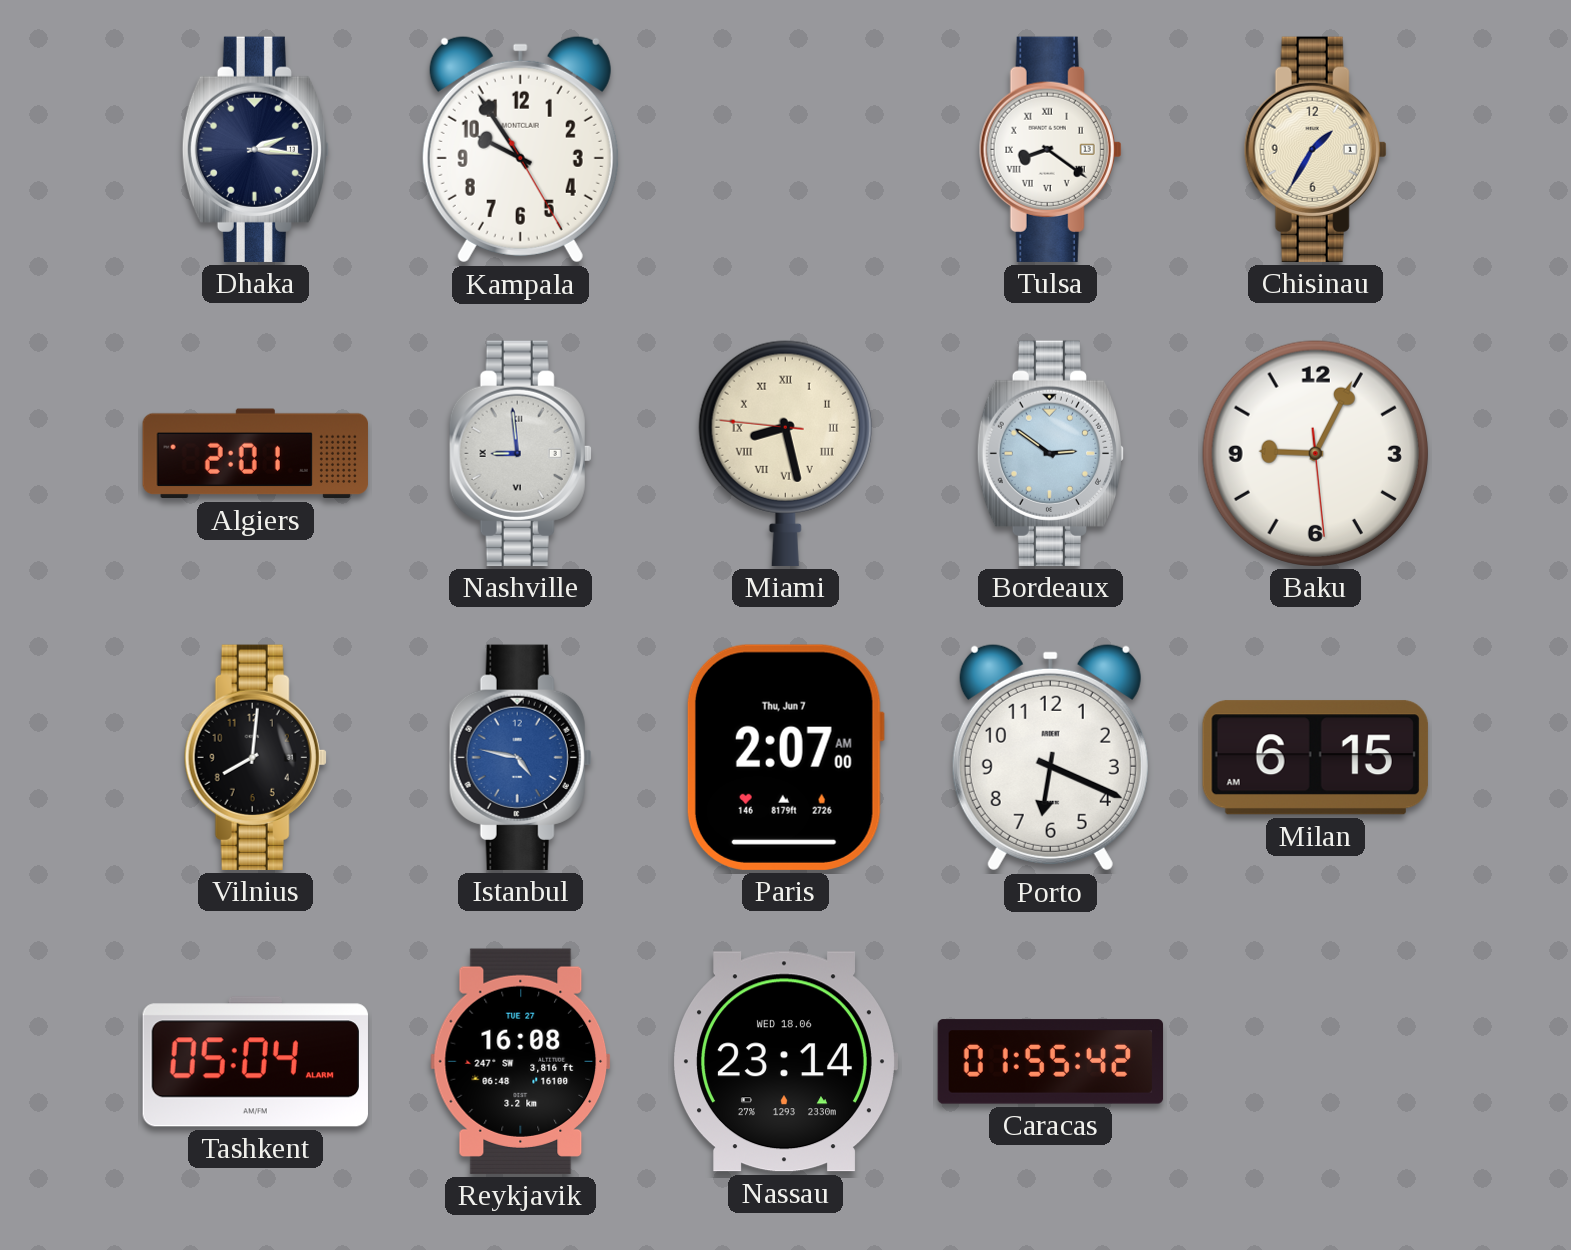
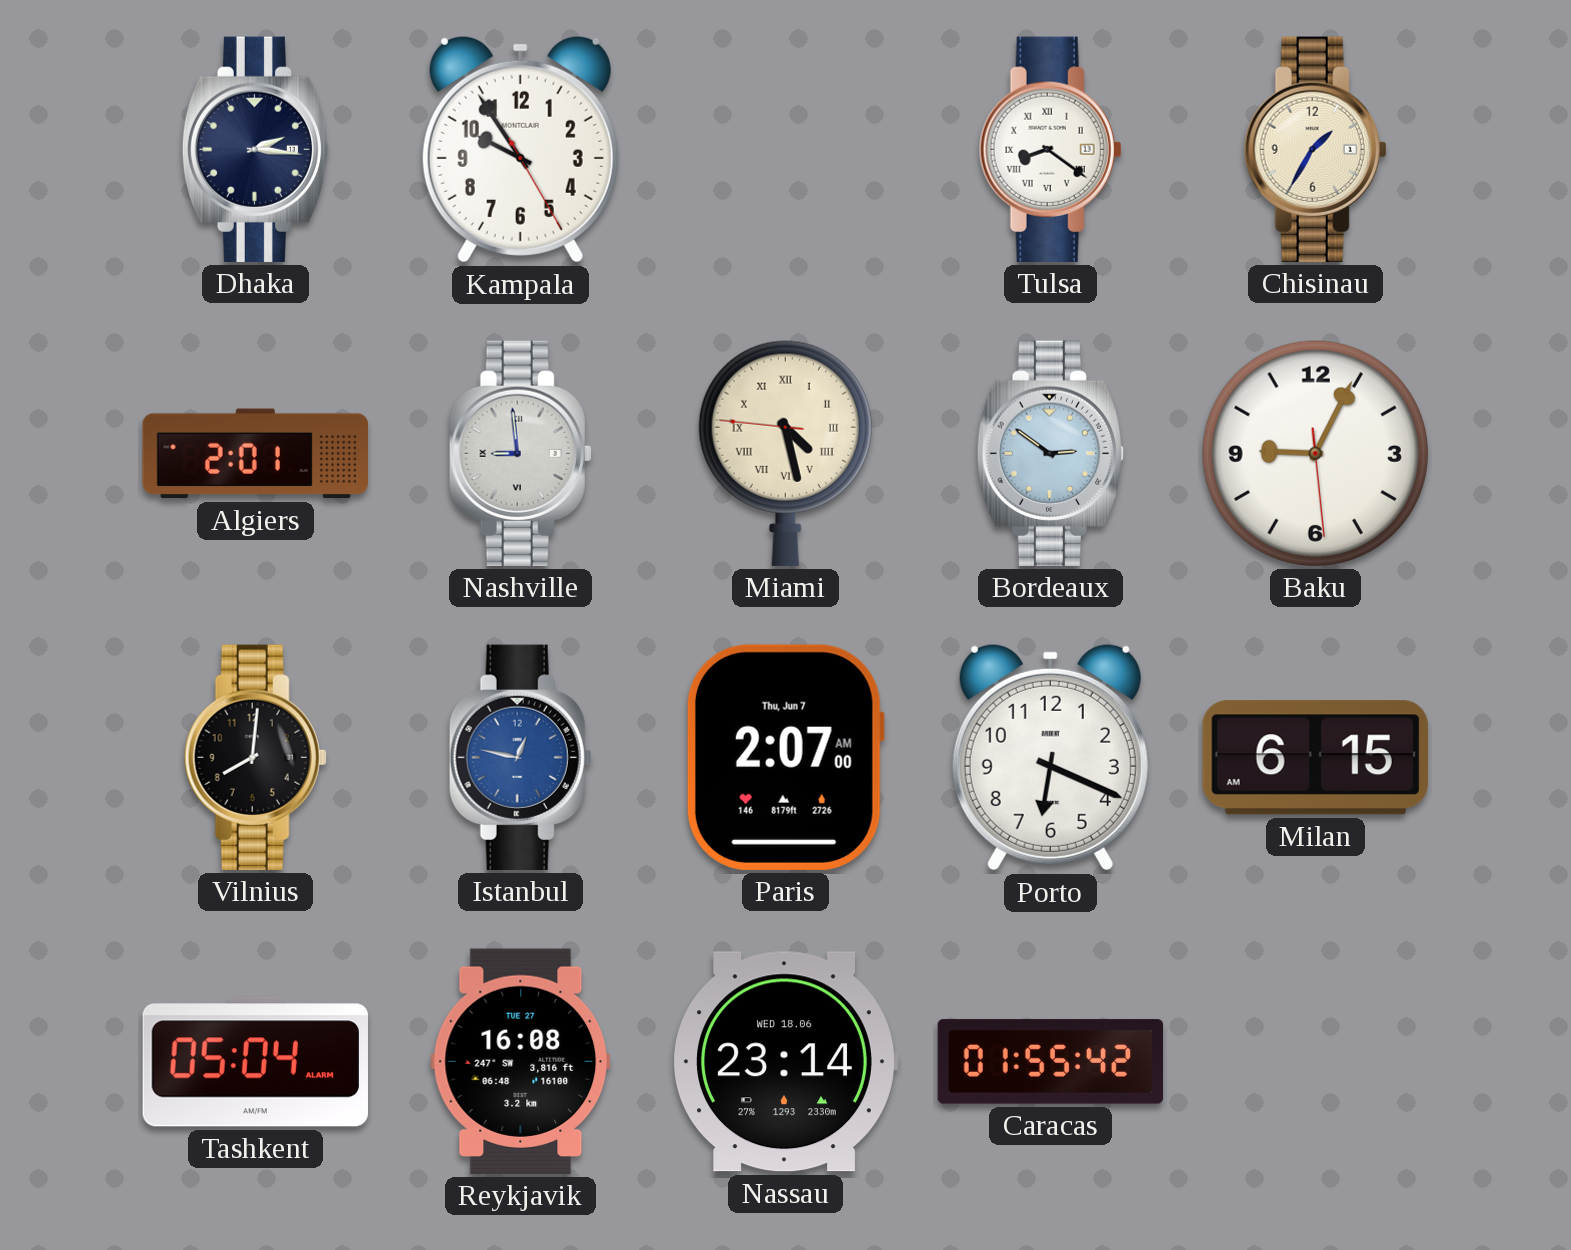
Miami: 8:27 -> 4:27
Istanbul: 4:47 -> 12:47
